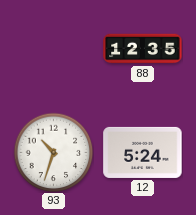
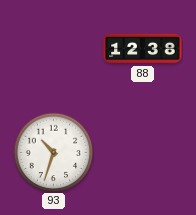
88: 12:35 -> 12:38
12: 5:24 -> none
